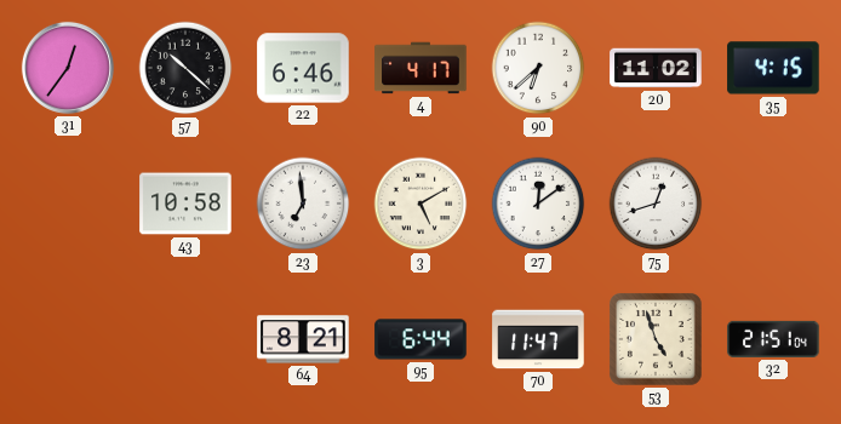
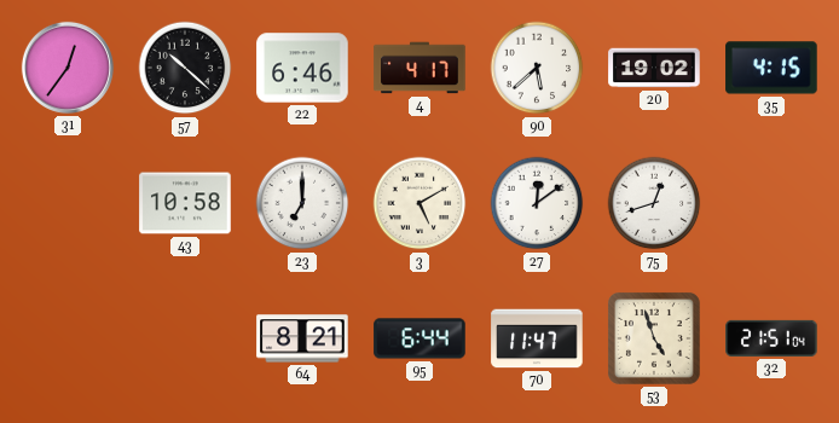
90: 6:38 -> 5:38
20: 11:02 -> 19:02
23: 6:59 -> 7:00
